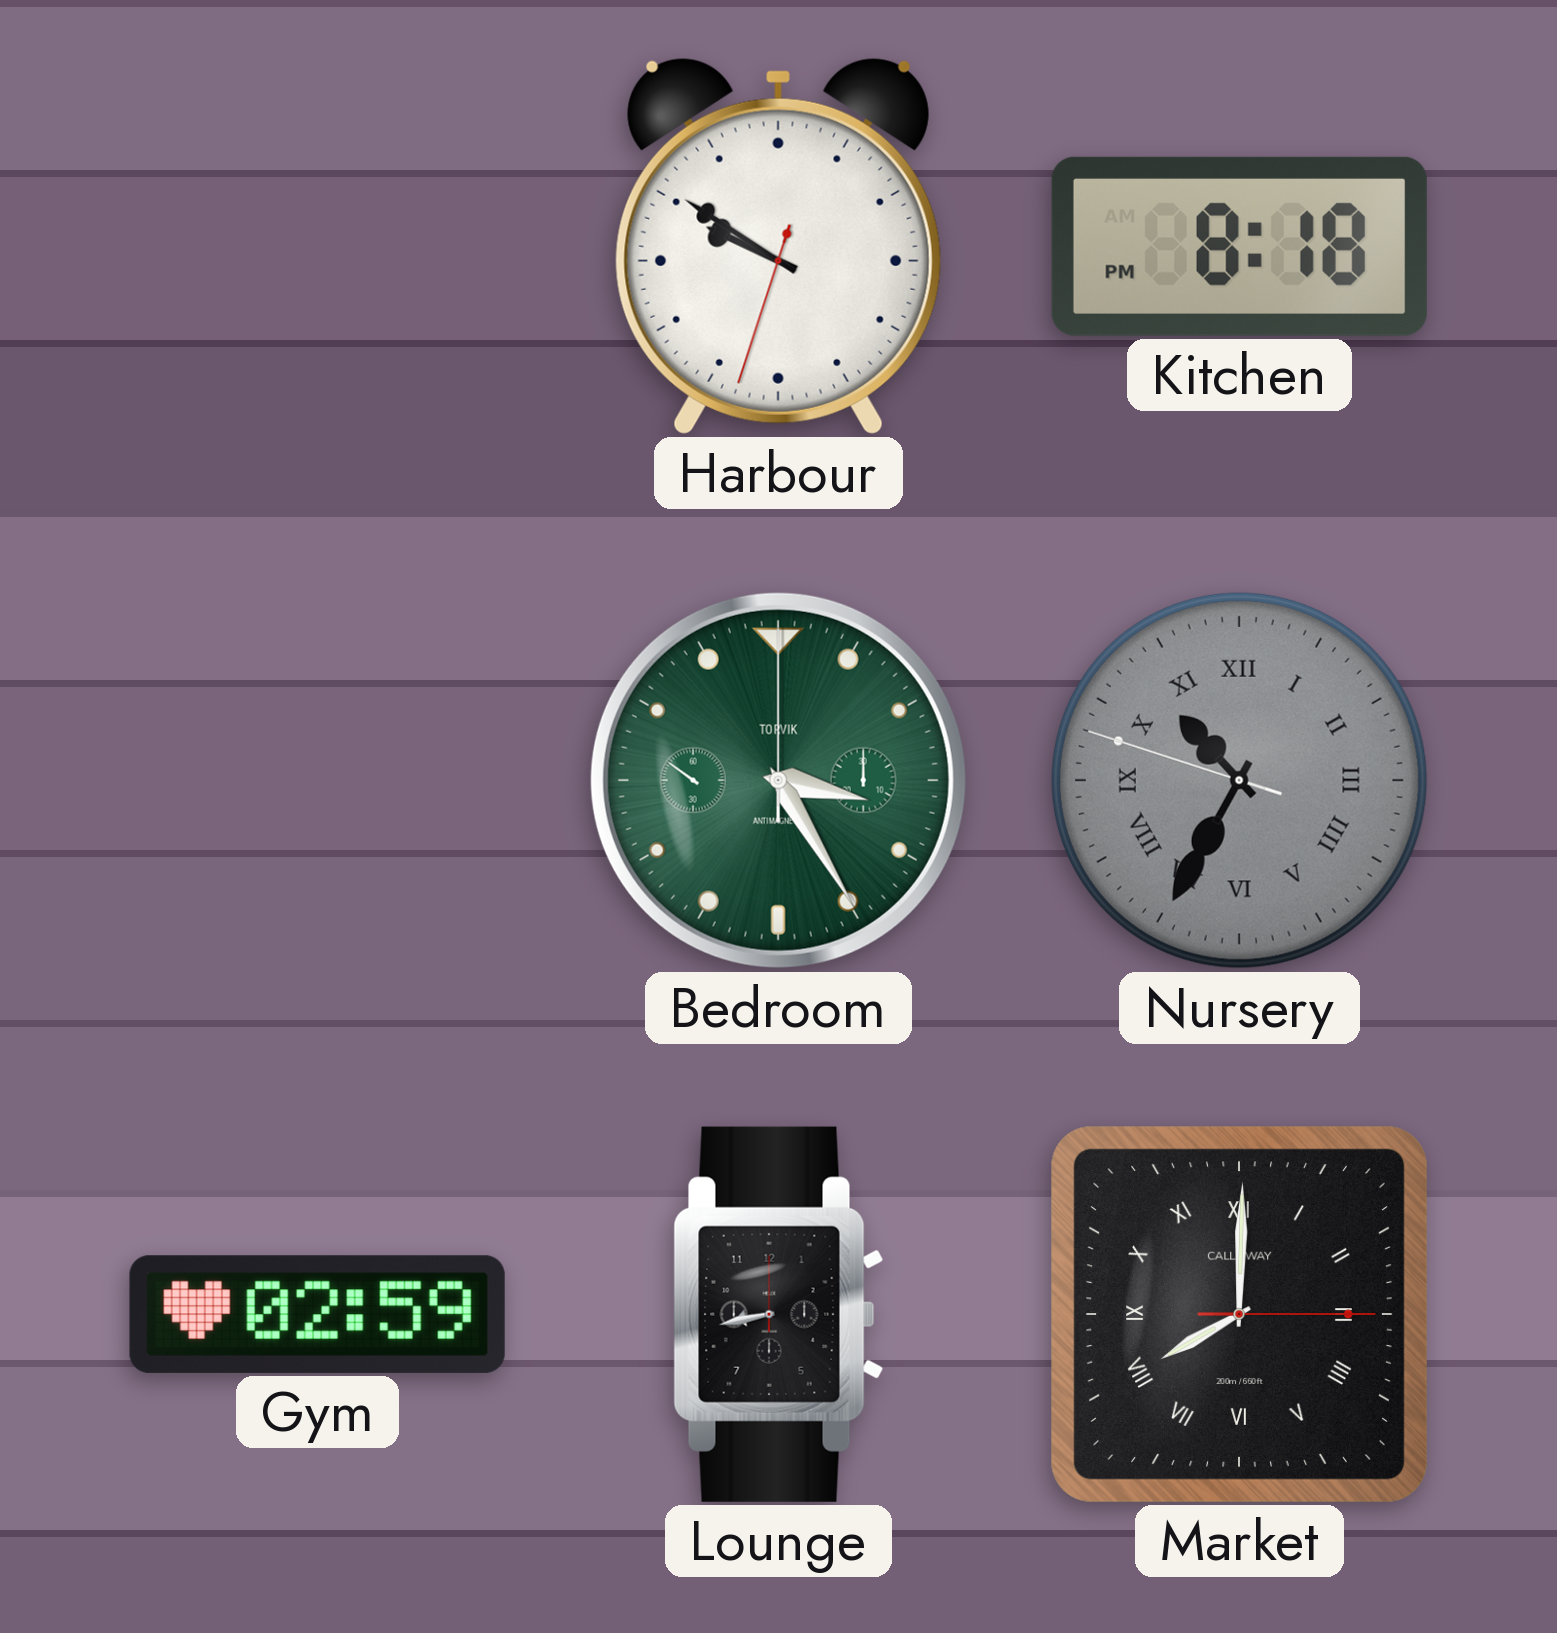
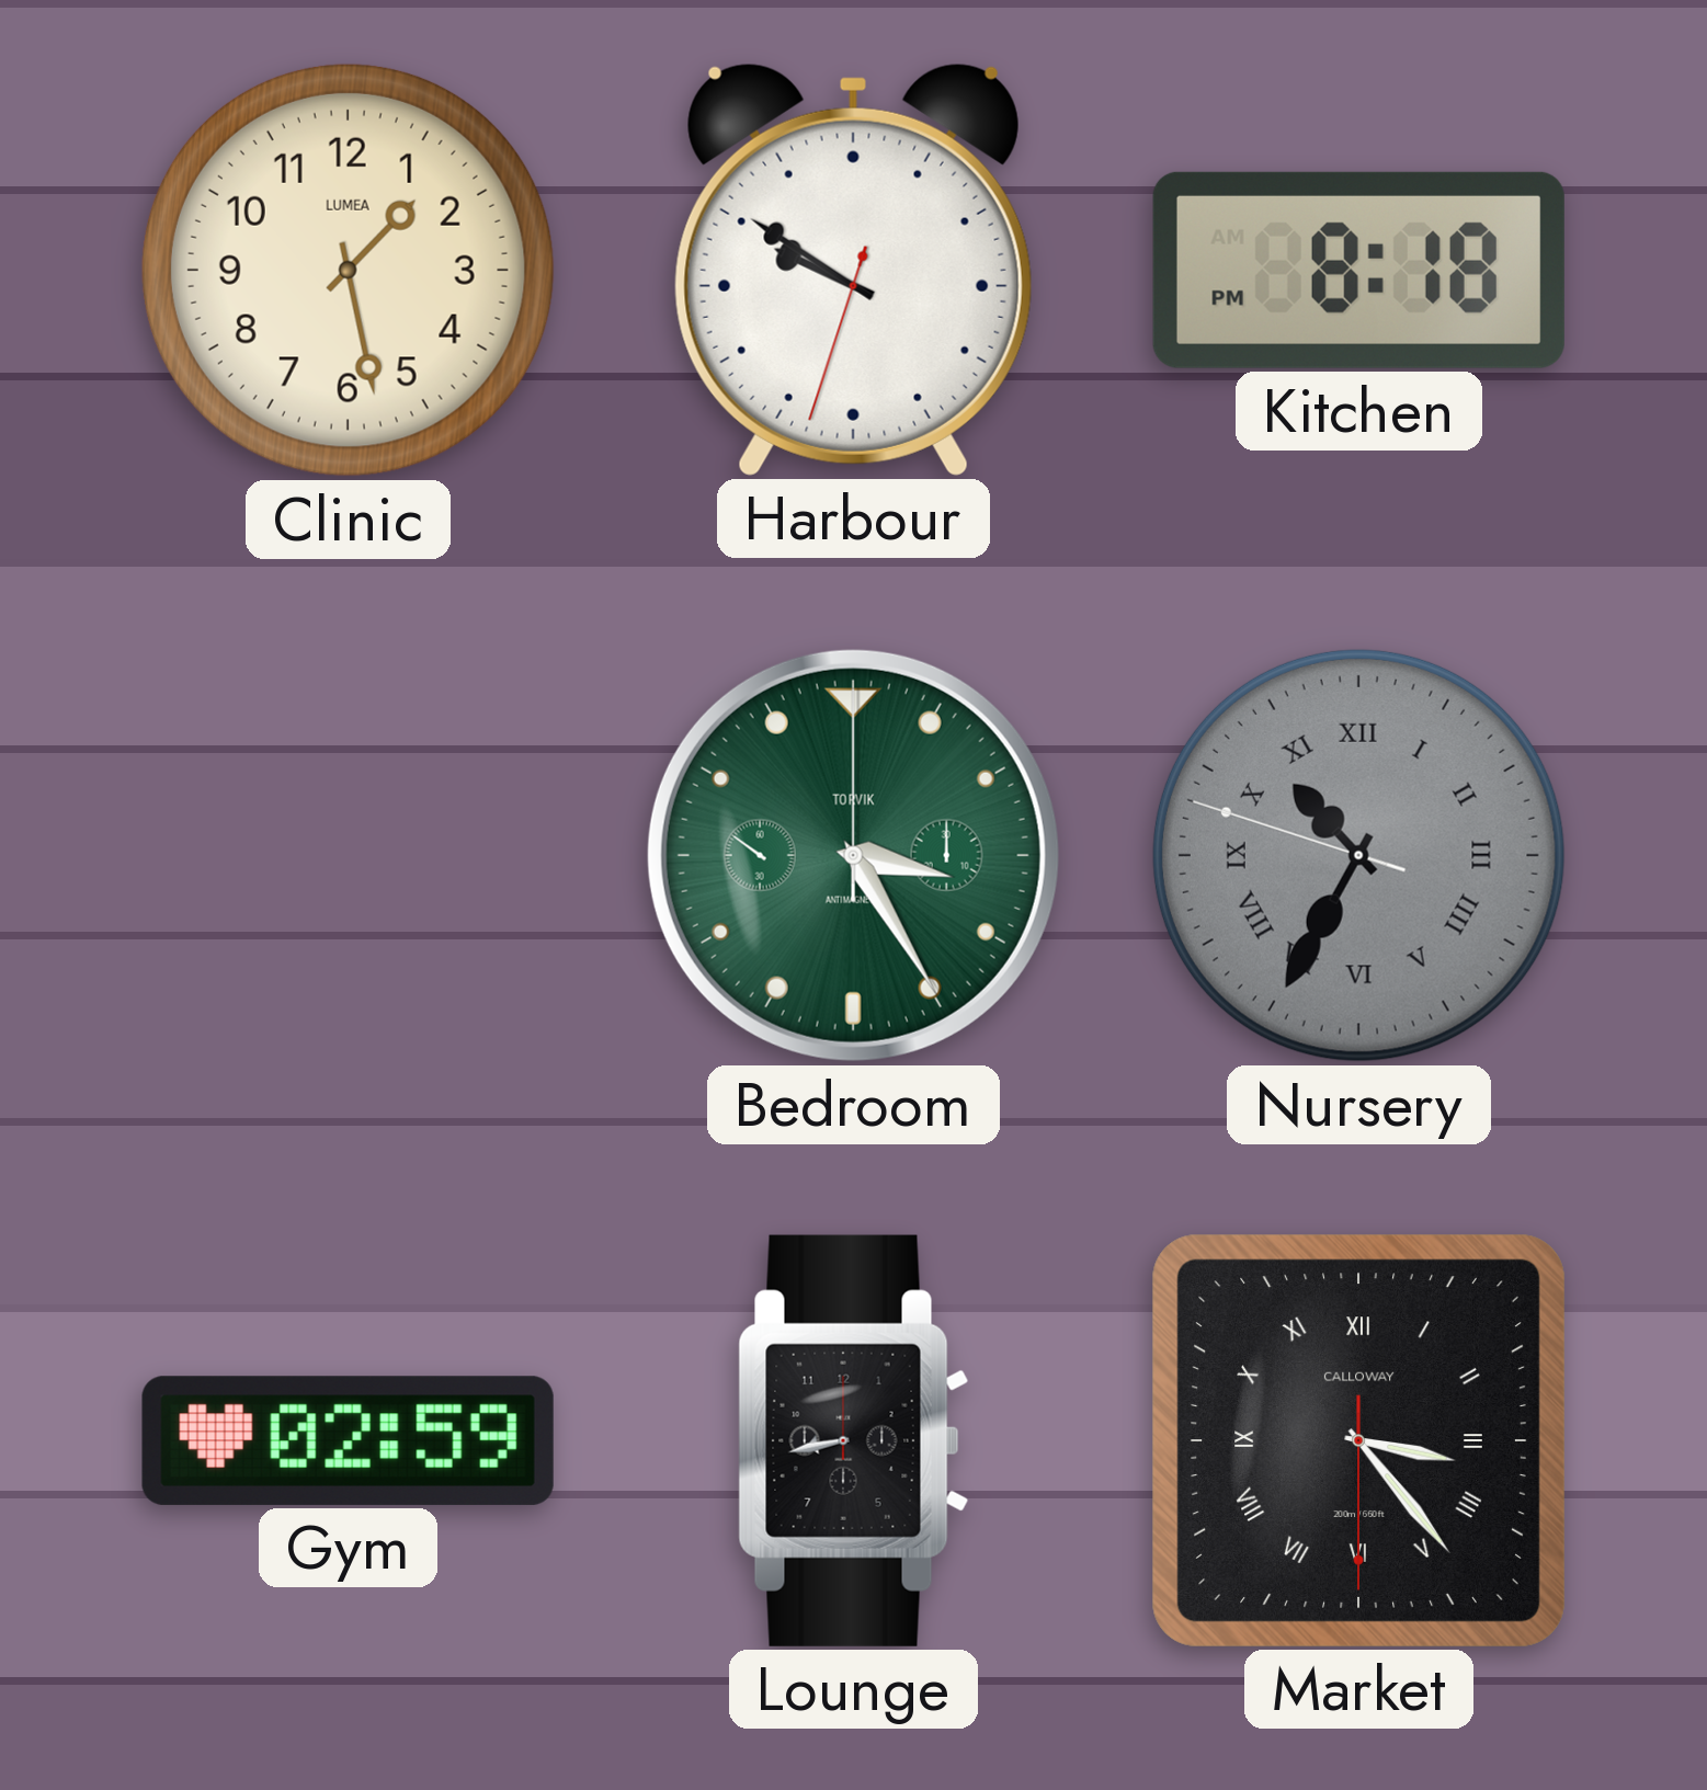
Clinic: none -> 1:28
Market: 8:00 -> 3:23
